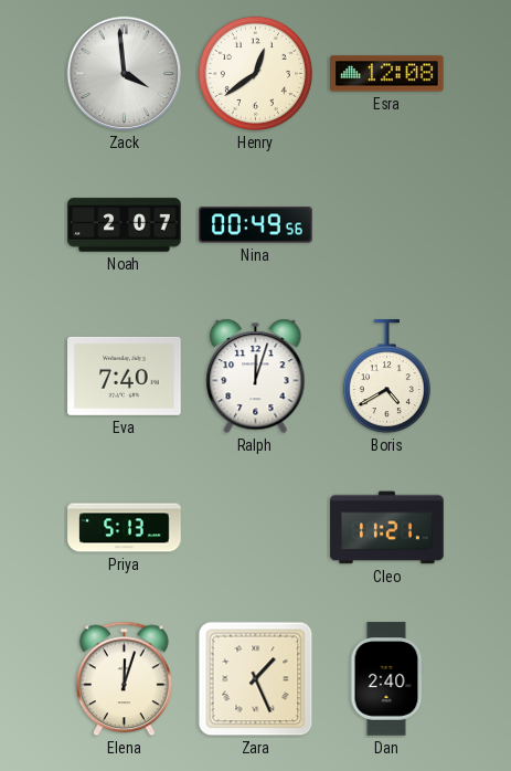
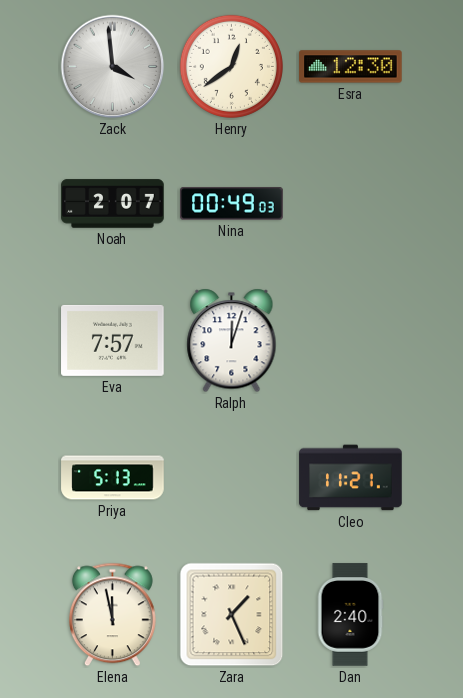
Esra: 12:08 -> 12:30
Nina: 00:49:56 -> 00:49:03
Eva: 7:40 -> 7:57
Boris: 4:40 -> none
Elena: 12:03 -> 11:58
